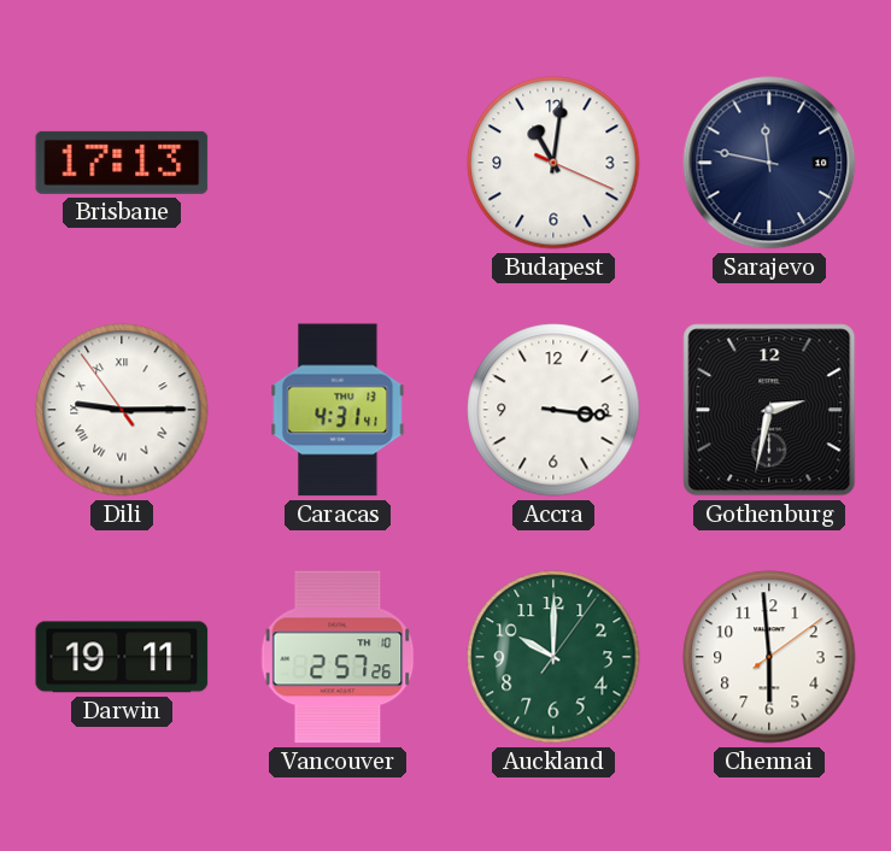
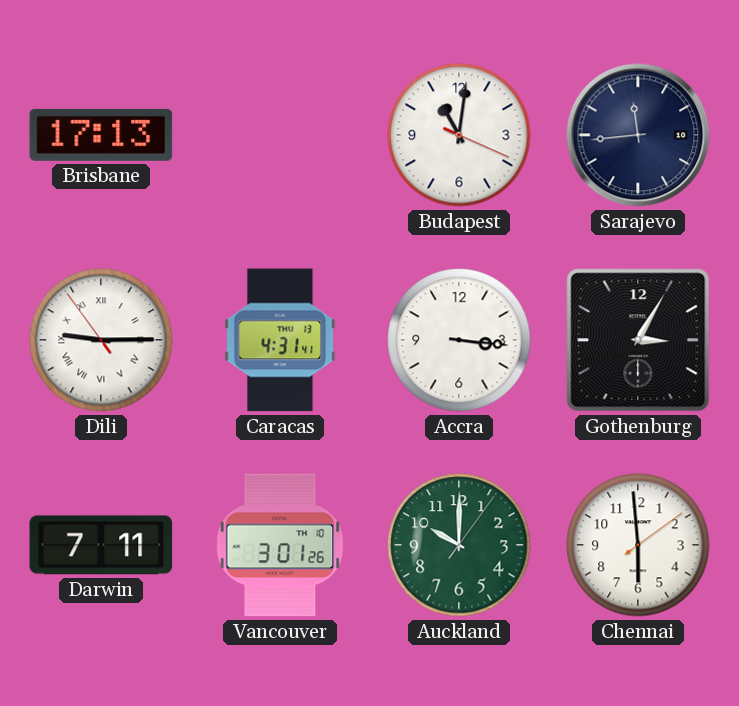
Sarajevo: 11:47 -> 11:44
Gothenburg: 2:32 -> 3:05
Darwin: 19:11 -> 7:11
Vancouver: 2:57 -> 3:01
